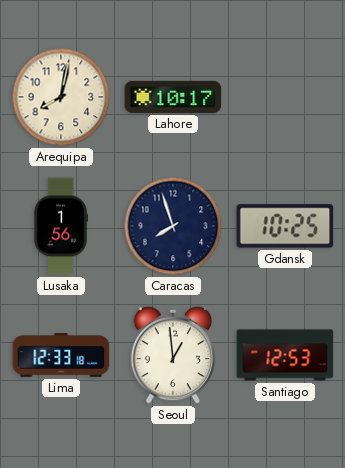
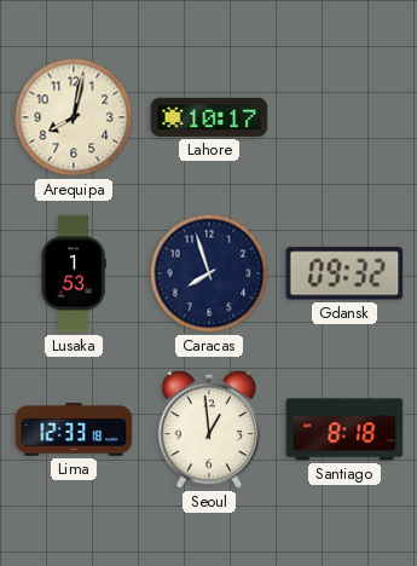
Lusaka: 1:56 -> 1:53
Gdansk: 10:25 -> 09:32
Santiago: 12:53 -> 8:18
